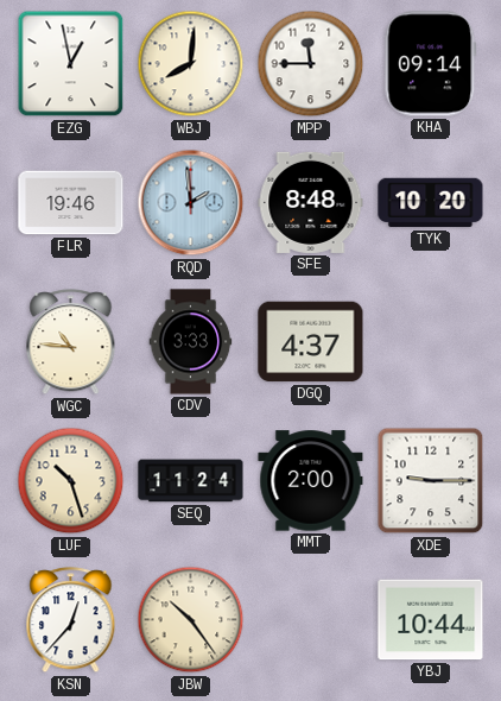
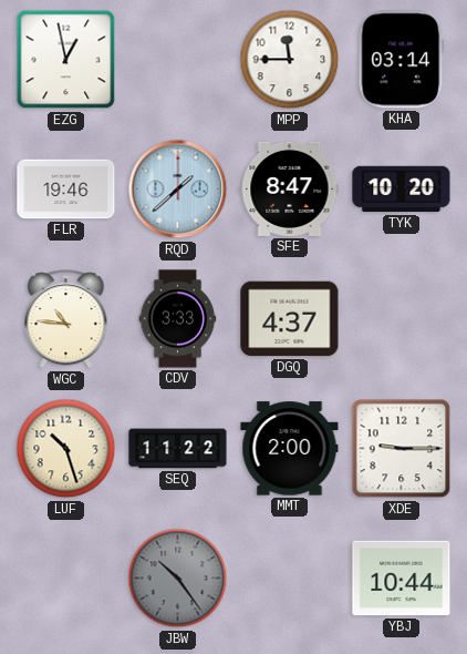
WBJ: 8:01 -> none
KHA: 09:14 -> 03:14
RQD: 1:59 -> 1:38
SFE: 8:48 -> 8:47
SEQ: 11:24 -> 11:22
KSN: 12:37 -> none
JBW dial: cream -> grey
